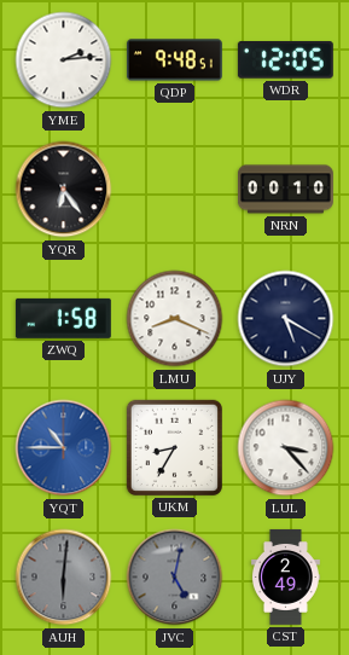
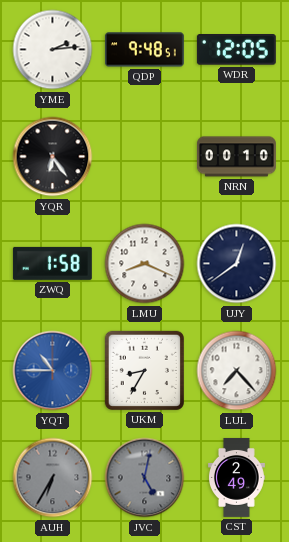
UJY: 5:20 -> 12:39
LUL: 3:23 -> 7:23
AUH: 6:01 -> 6:35
